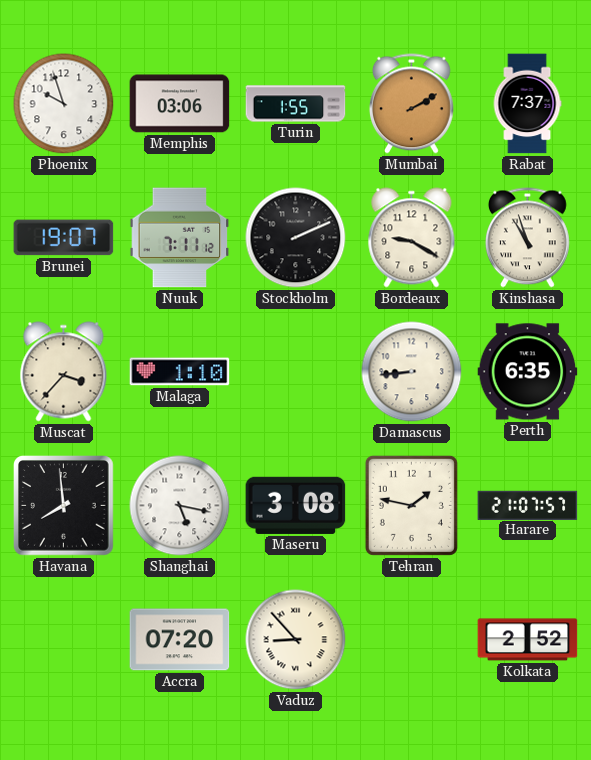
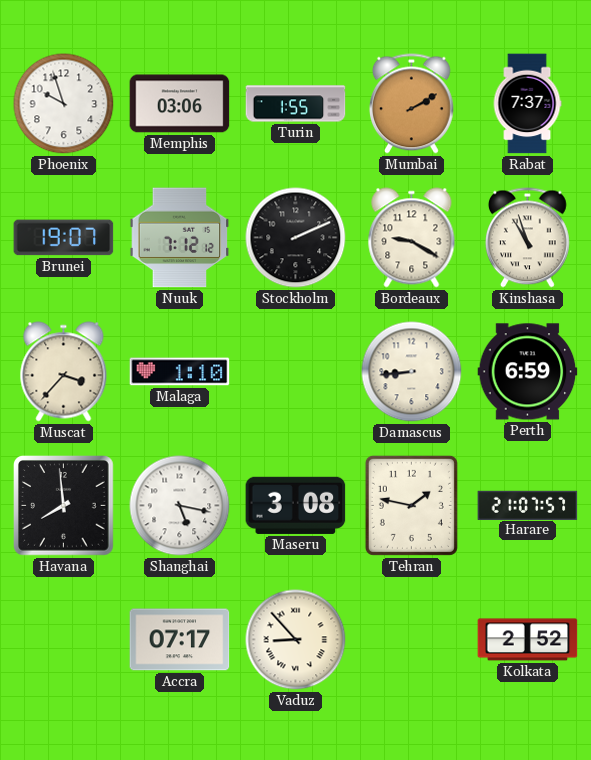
Nuuk: 7:11 -> 7:12
Perth: 6:35 -> 6:59
Accra: 07:20 -> 07:17
